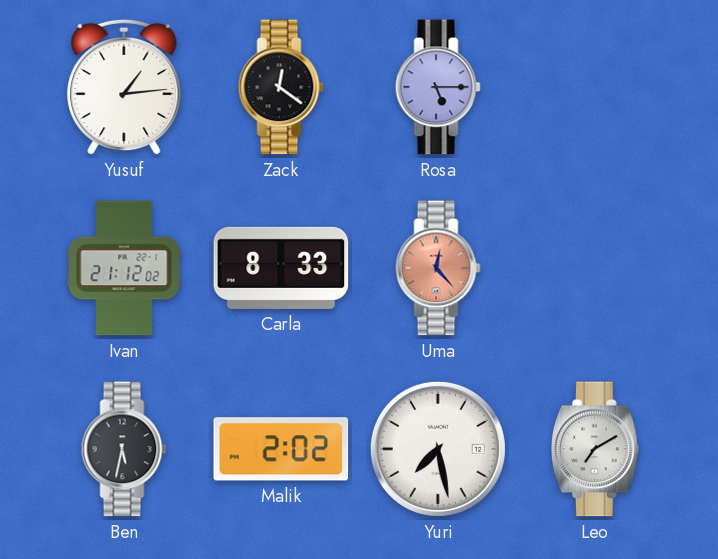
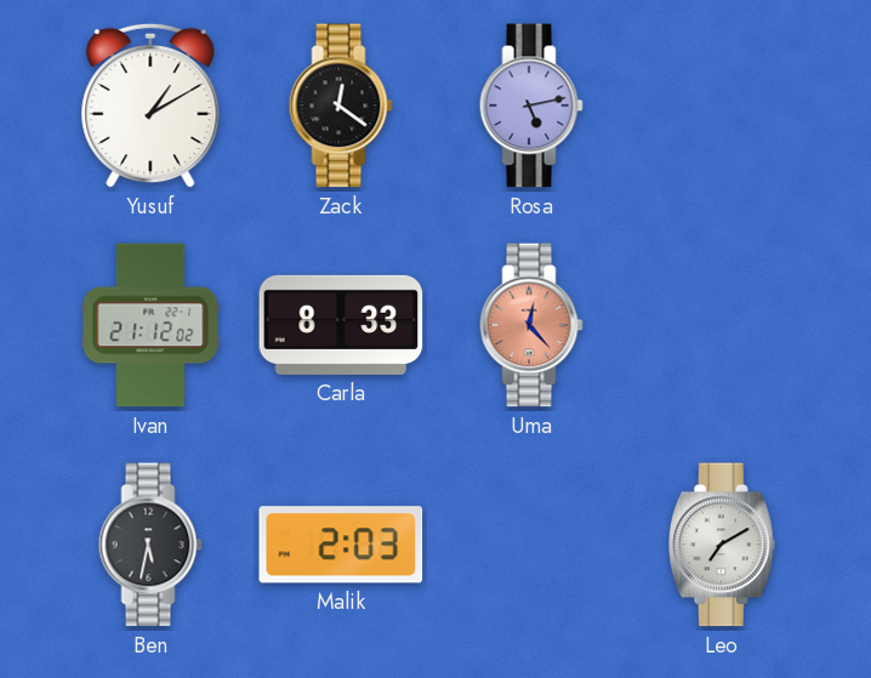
Yusuf: 1:14 -> 1:10
Rosa: 5:15 -> 5:13
Malik: 2:02 -> 2:03
Yuri: 7:28 -> none
